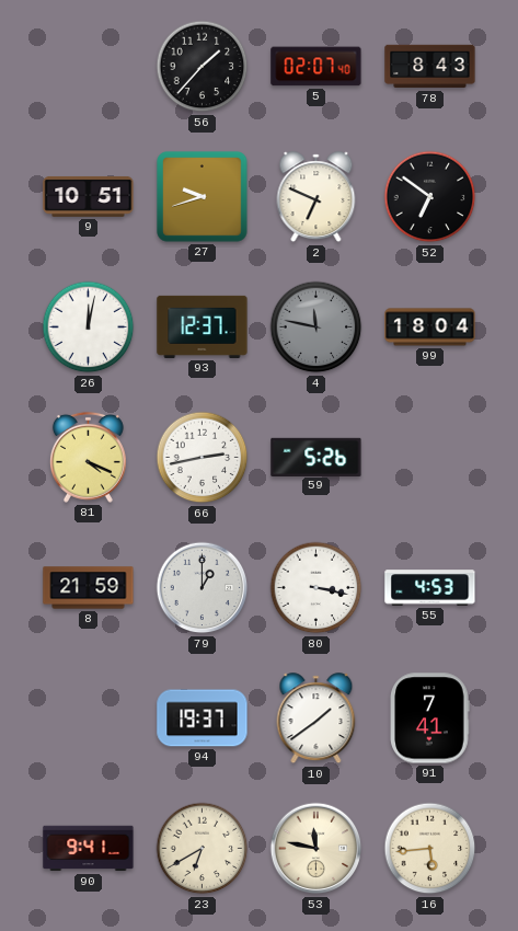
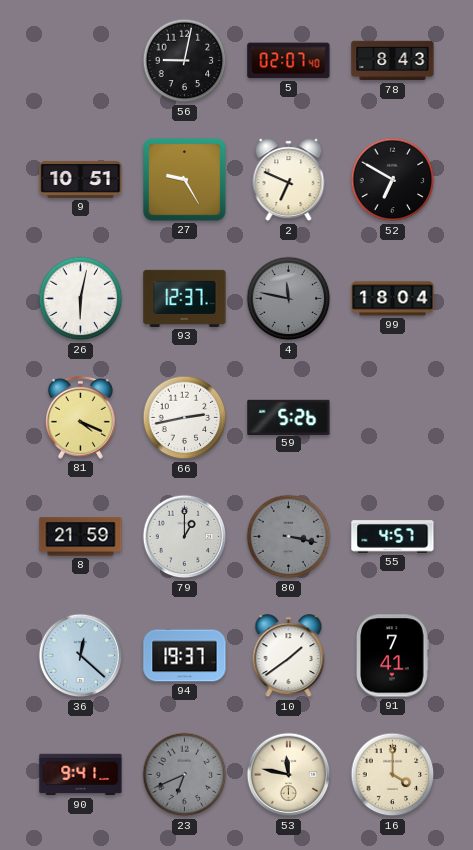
56: 1:37 -> 9:02
27: 9:42 -> 9:25
52: 6:51 -> 6:50
26: 12:02 -> 6:02
80 dial: white -> grey
55: 4:53 -> 4:57
36: none -> 12:22
23: 6:40 -> 6:41
23 dial: cream -> grey
16: 5:44 -> 4:00
